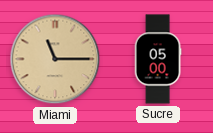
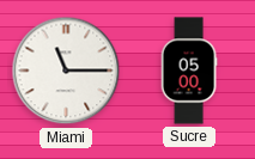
Miami dial: champagne -> white
